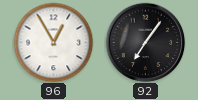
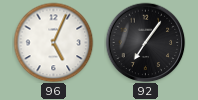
96: 12:55 -> 5:04
